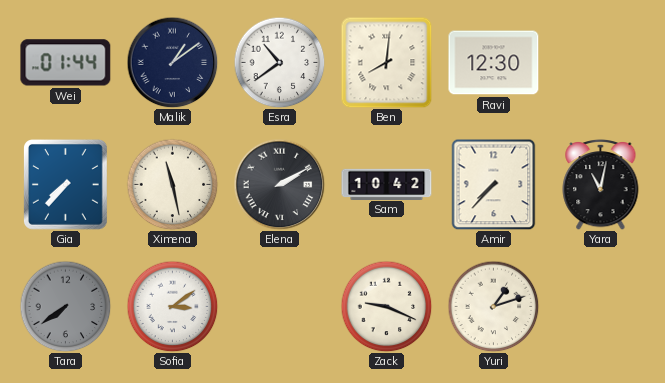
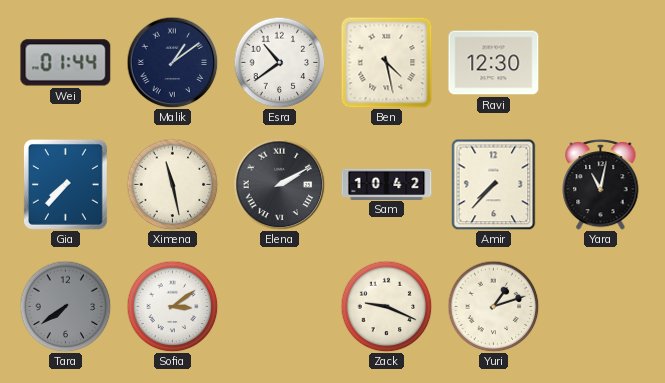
Ben: 8:01 -> 4:28
